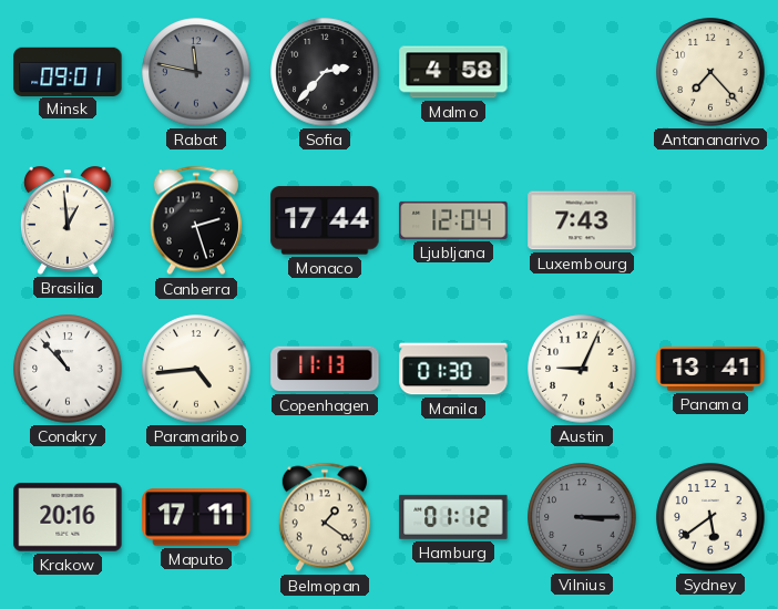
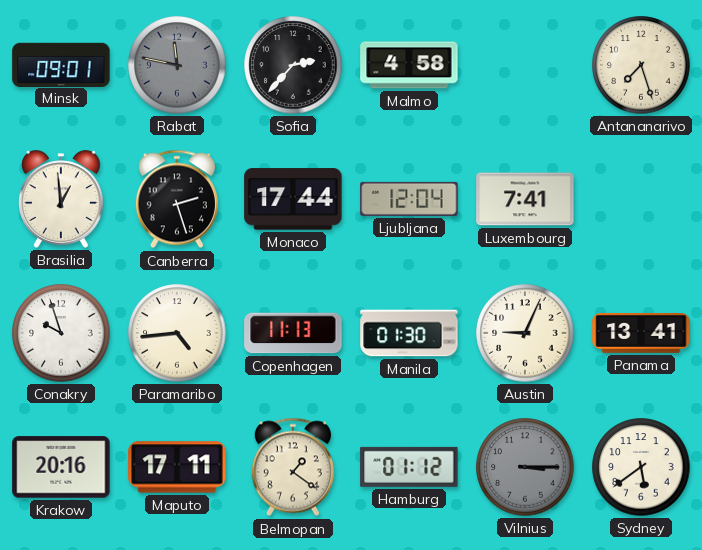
Antananarivo: 7:23 -> 7:27
Luxembourg: 7:43 -> 7:41
Conakry: 10:53 -> 9:57
